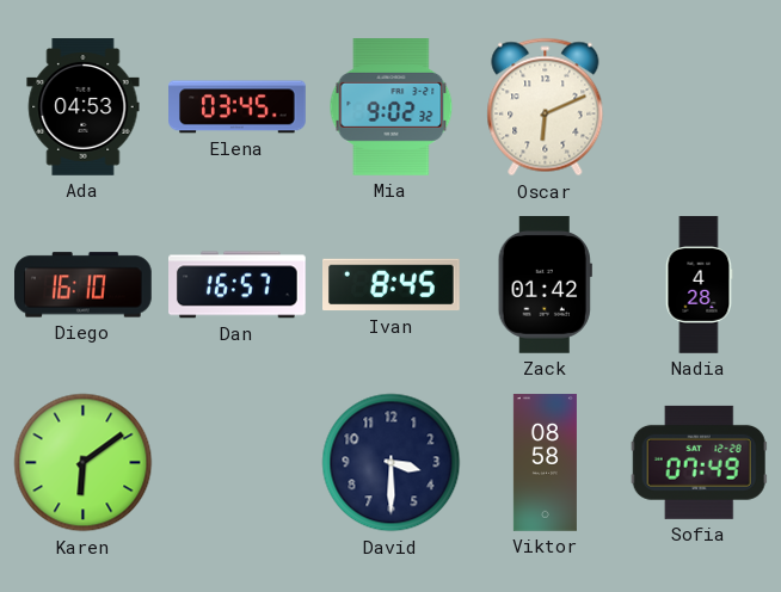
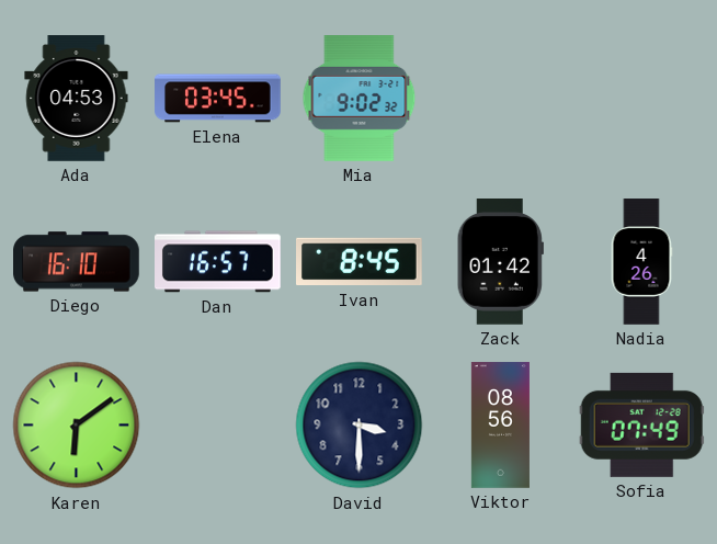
Oscar: 6:11 -> none
Nadia: 4:28 -> 4:26
Viktor: 08:58 -> 08:56
